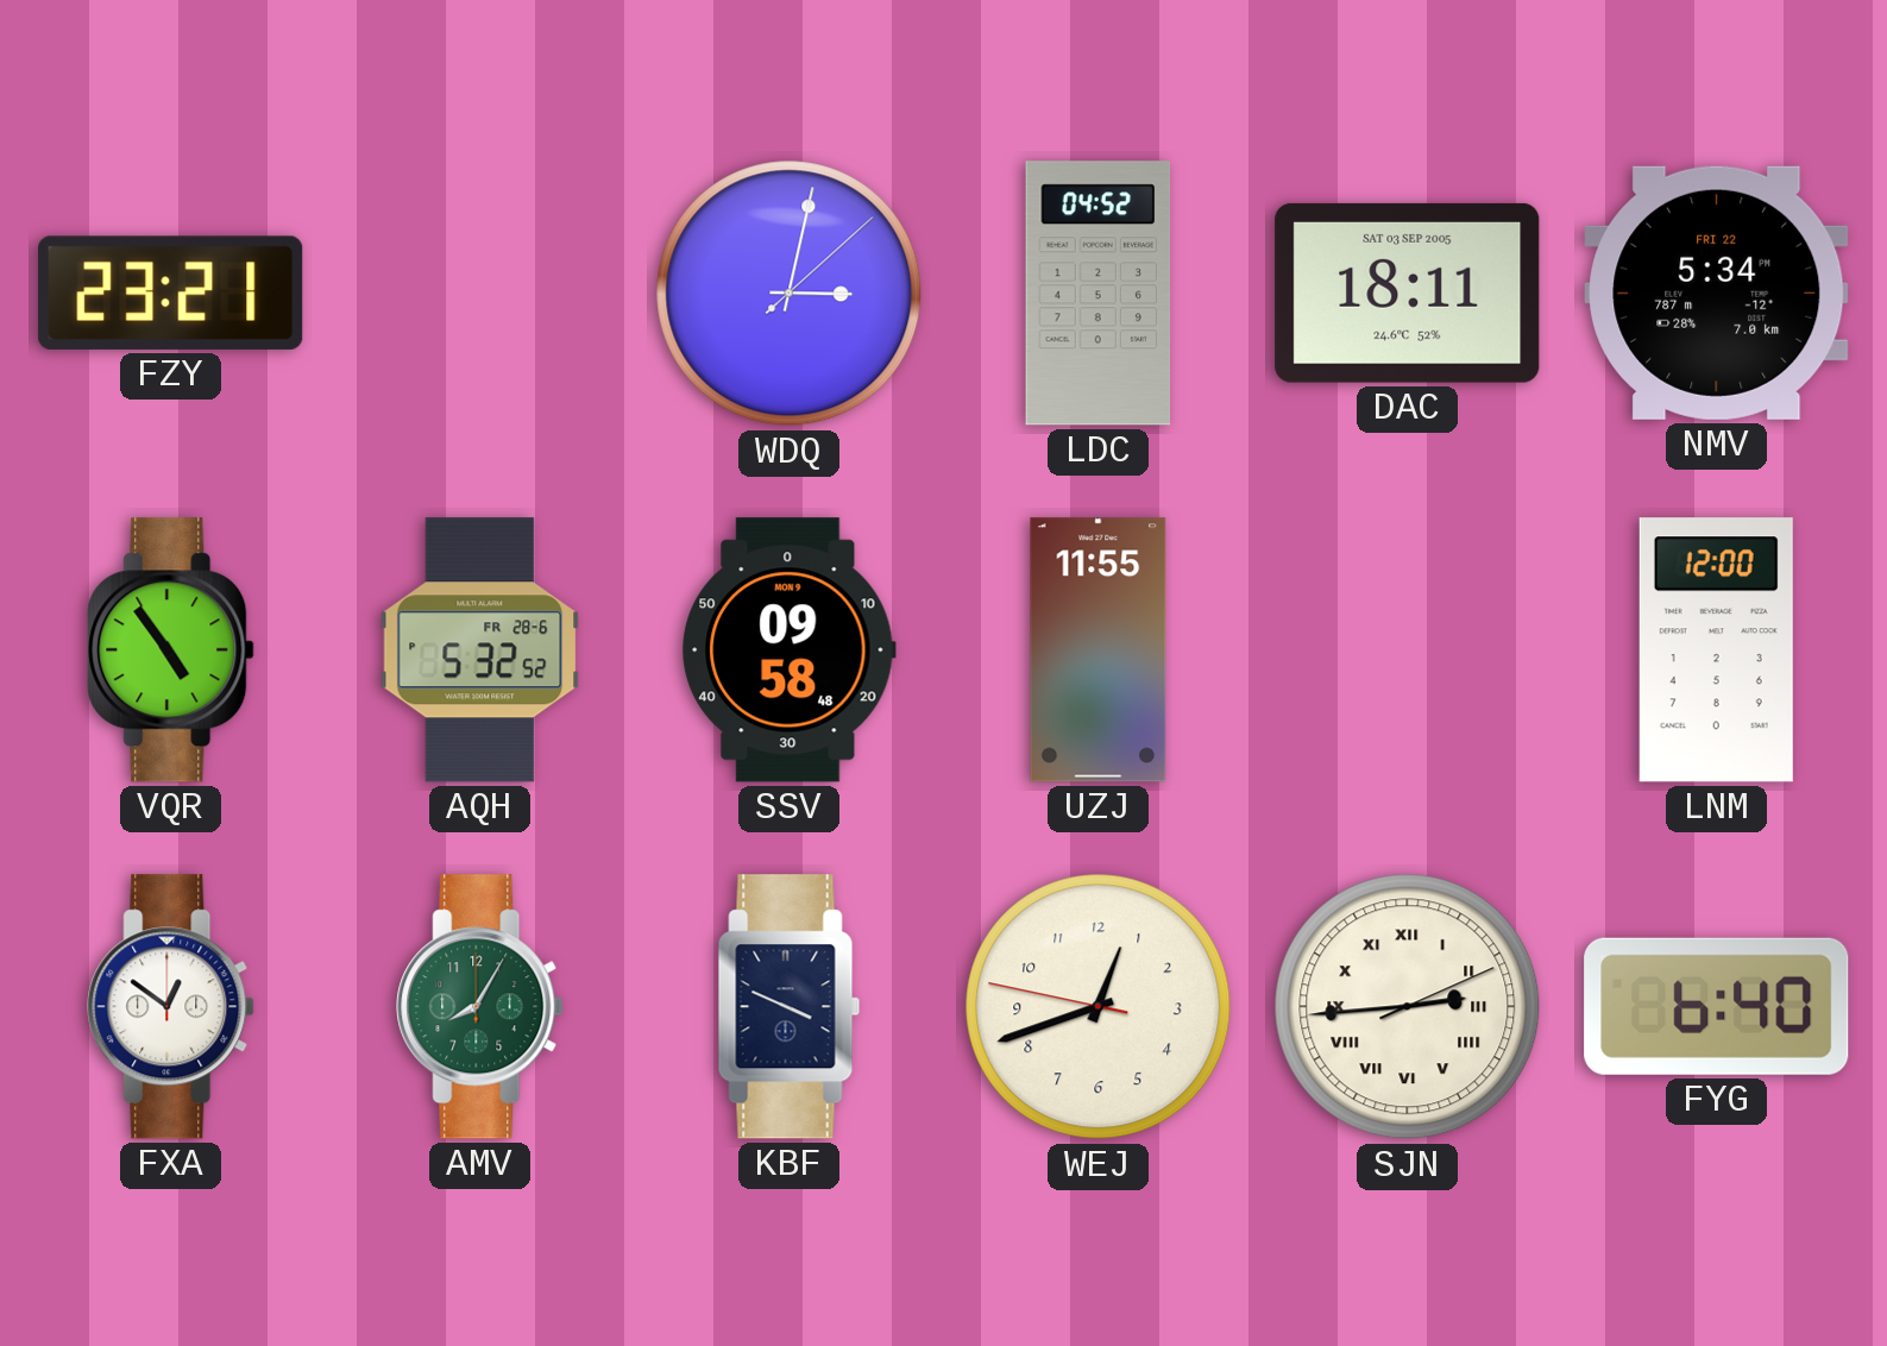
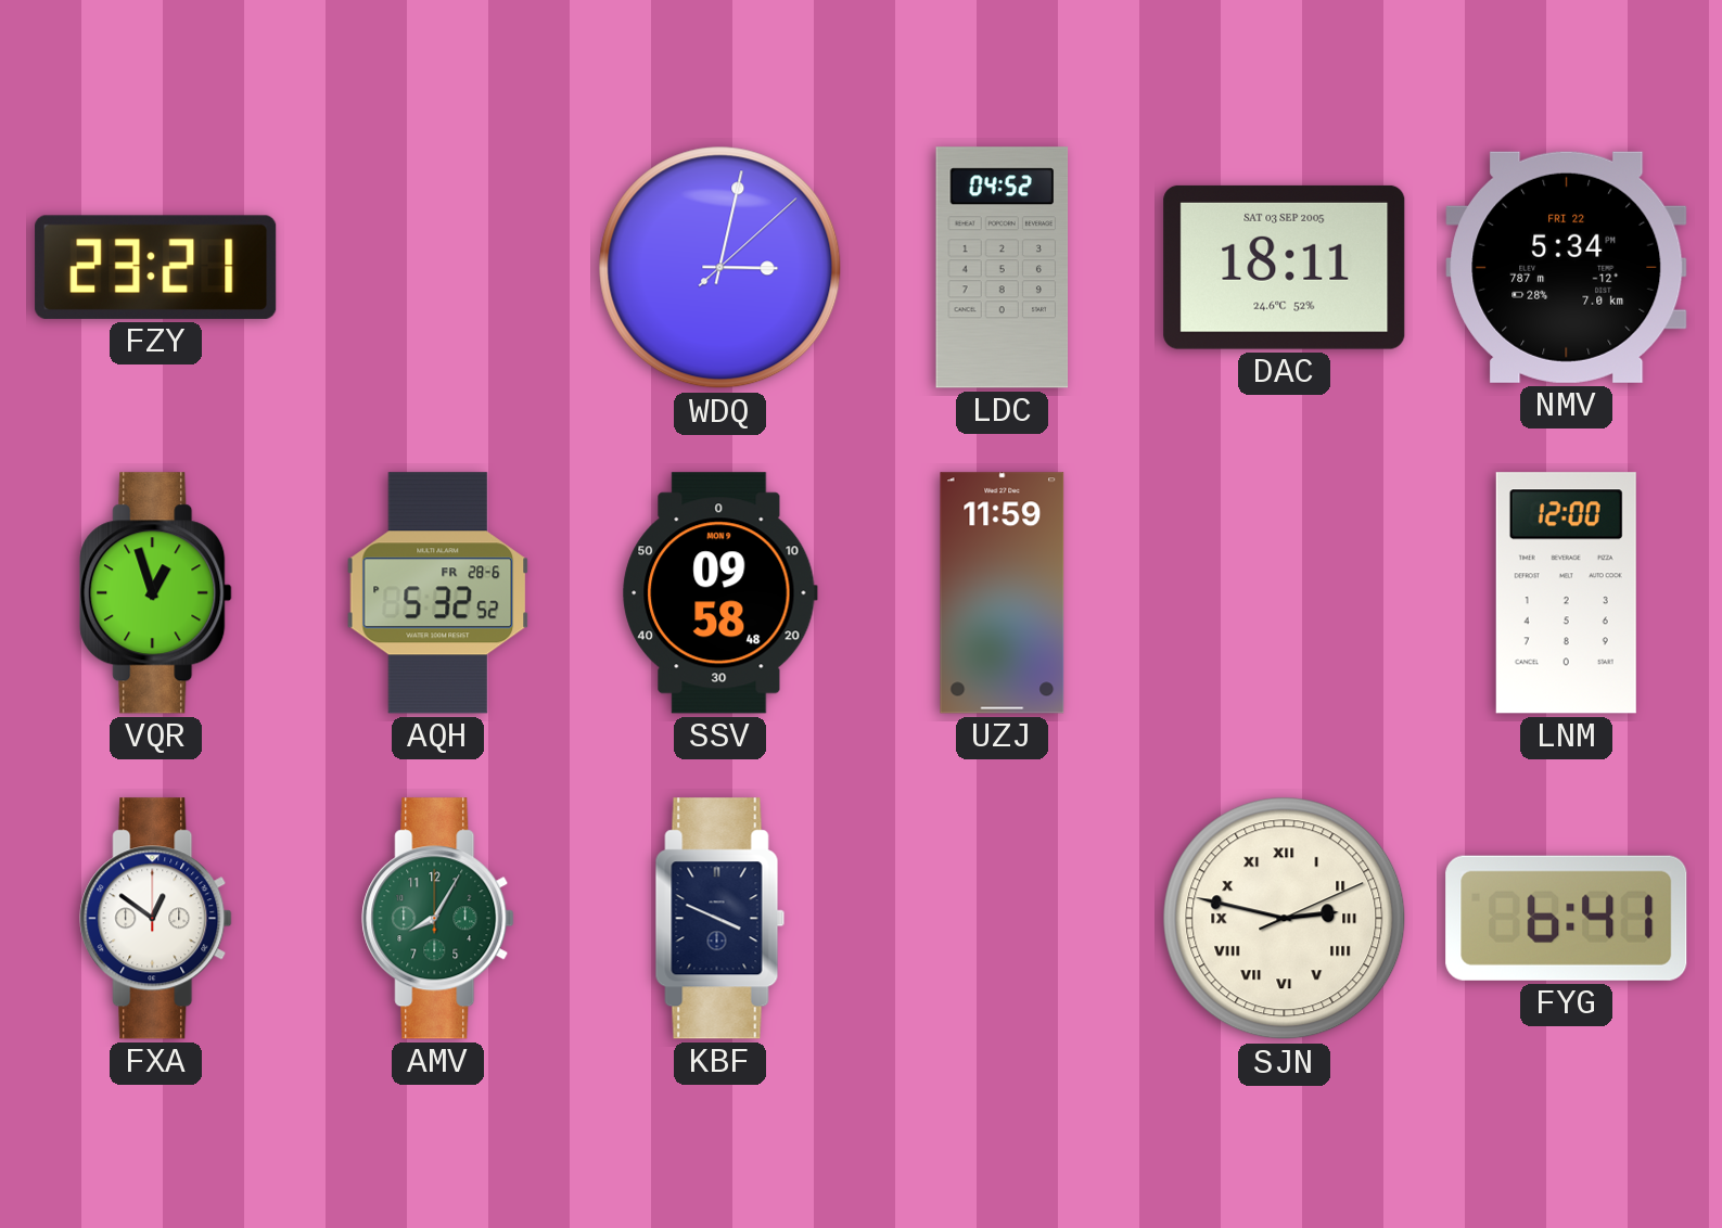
VQR: 4:54 -> 12:57
UZJ: 11:55 -> 11:59
WEJ: 12:41 -> none
SJN: 2:44 -> 2:47
FYG: 6:40 -> 6:41
